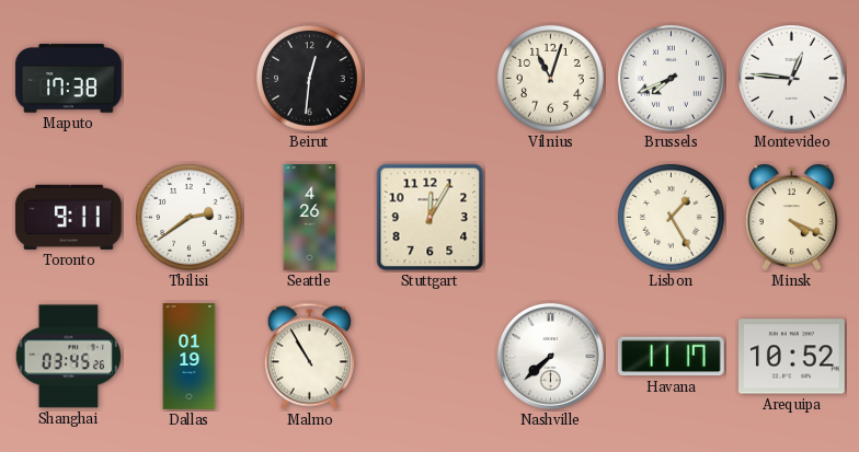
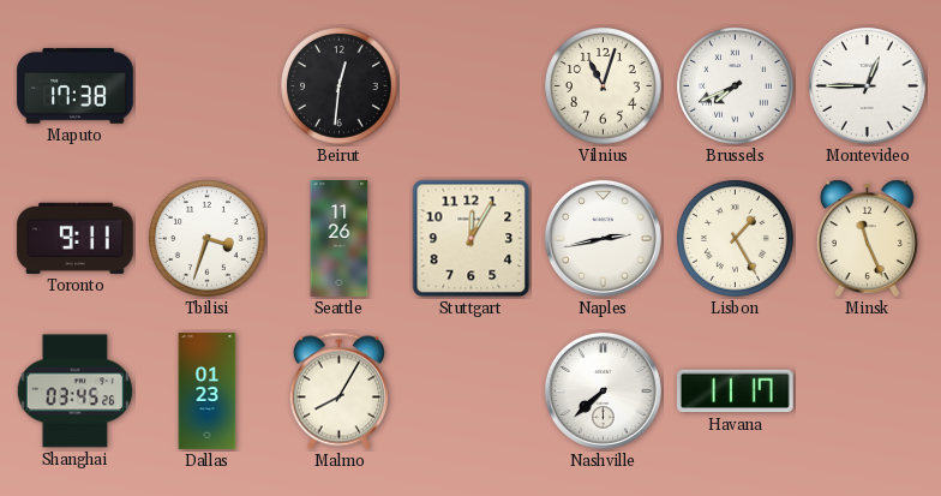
Montevideo: 12:46 -> 12:45
Tbilisi: 2:39 -> 3:33
Seattle: 4:26 -> 11:26
Naples: none -> 2:43
Minsk: 4:19 -> 11:26
Dallas: 01:19 -> 01:23
Malmo: 10:55 -> 8:05
Arequipa: 10:52 -> none
